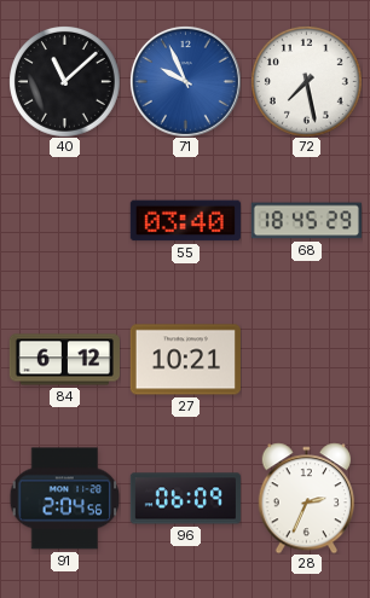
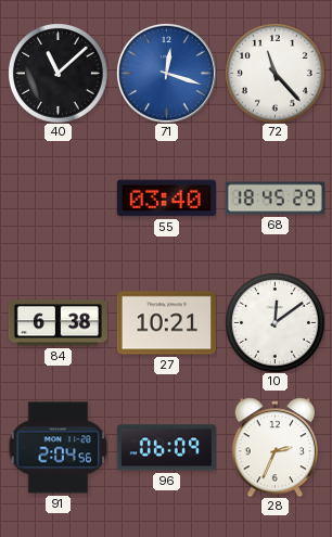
71: 9:56 -> 12:18
72: 7:28 -> 11:23
84: 6:12 -> 6:38
10: none -> 12:09
